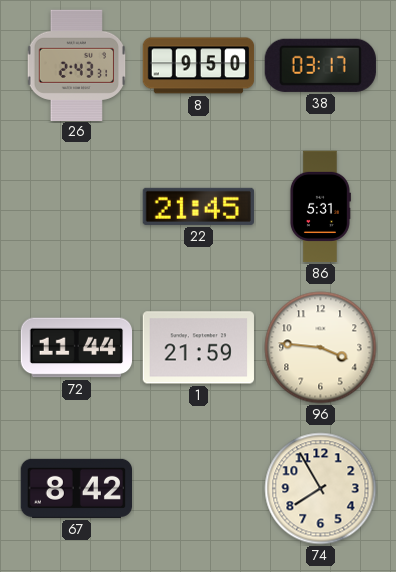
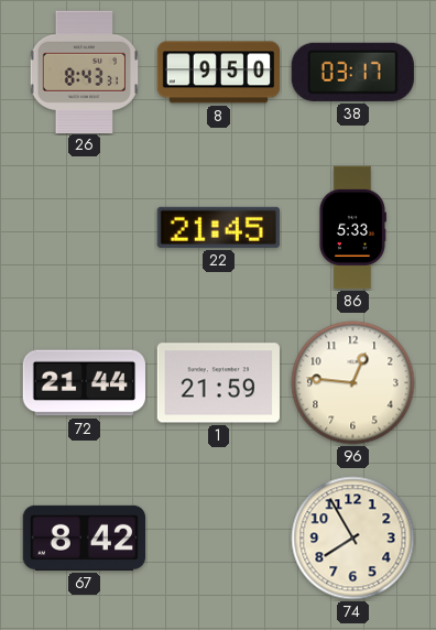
26: 2:43 -> 8:43
86: 5:31 -> 5:33
72: 11:44 -> 21:44
96: 3:46 -> 12:46
